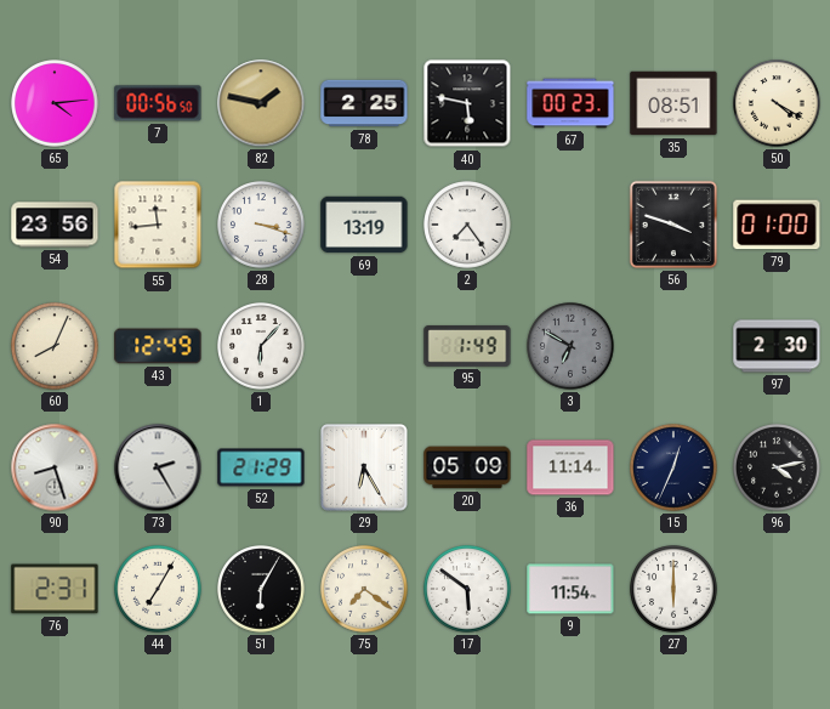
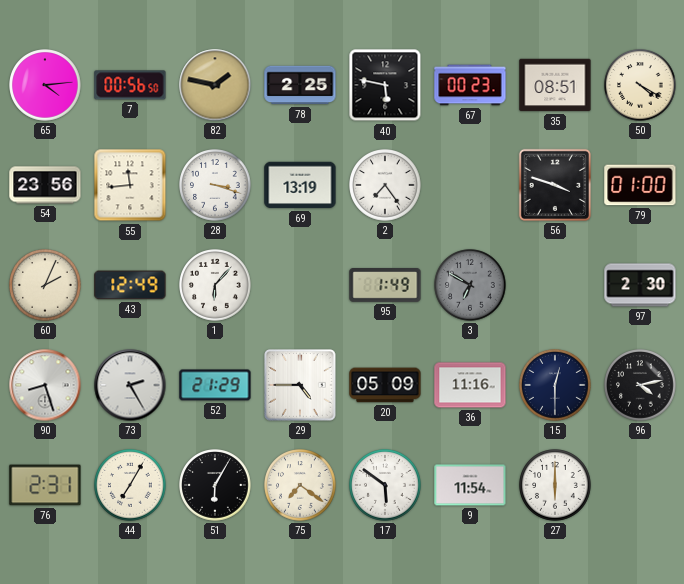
60: 8:04 -> 2:04
29: 6:25 -> 4:45
36: 11:14 -> 11:16
15: 12:34 -> 12:30
